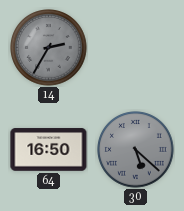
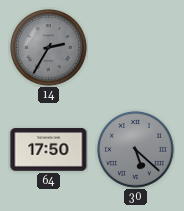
64: 16:50 -> 17:50
